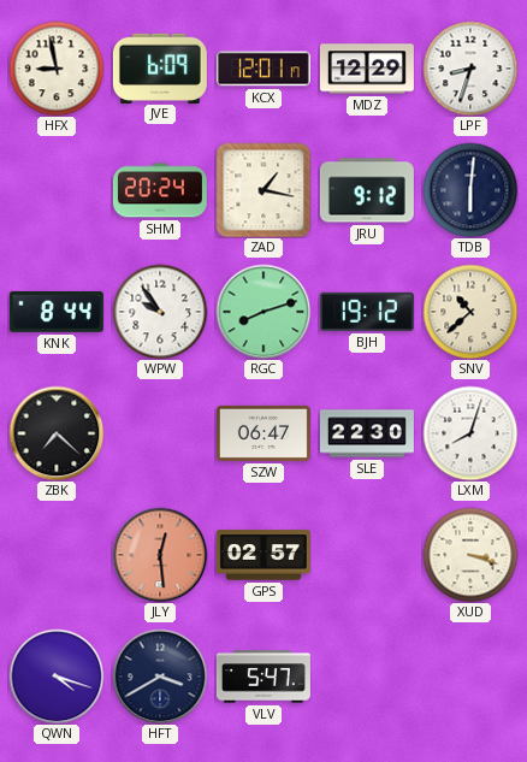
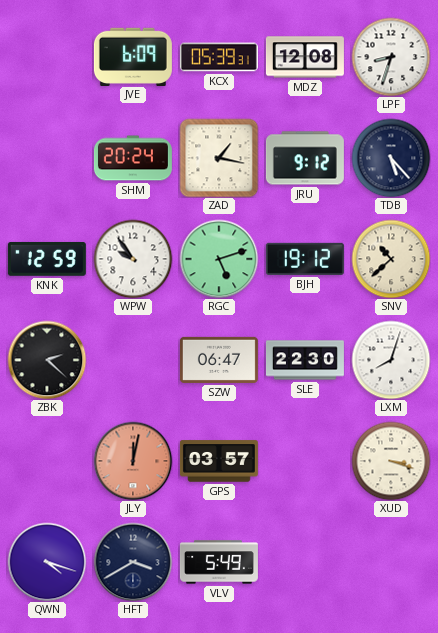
HFX: 8:58 -> none
KCX: 12:01 -> 05:39
MDZ: 12:29 -> 12:08
TDB: 6:01 -> 5:23
KNK: 8:44 -> 12:59
RGC: 8:12 -> 5:12
ZBK: 7:22 -> 2:22
JLY: 12:29 -> 12:02
GPS: 02:57 -> 03:57
VLV: 5:47 -> 5:49
